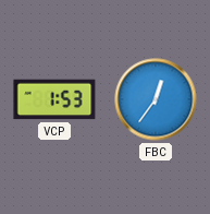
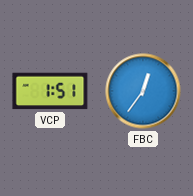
VCP: 1:53 -> 1:51
